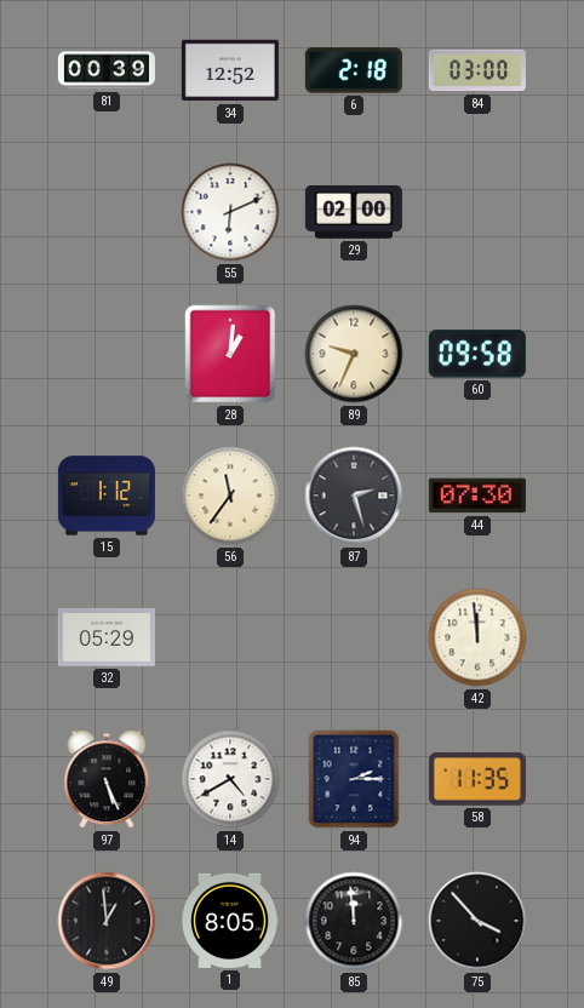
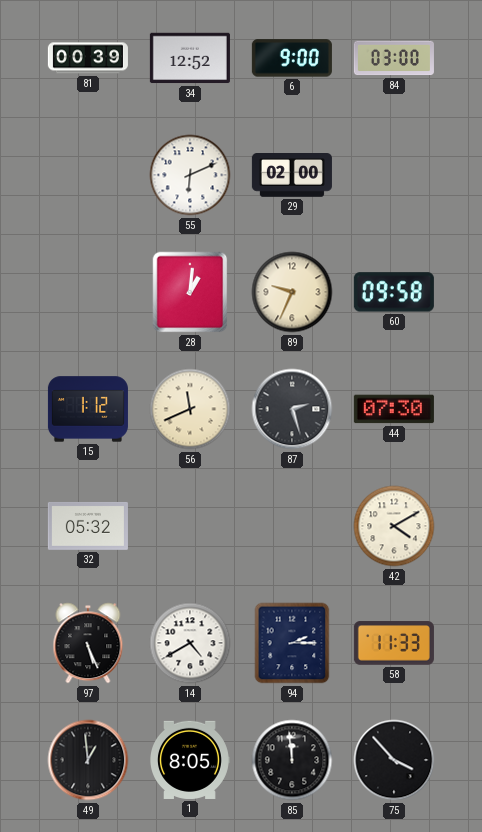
6: 2:18 -> 9:00
56: 11:36 -> 11:41
32: 05:29 -> 05:32
42: 11:59 -> 4:10
58: 11:35 -> 11:33
